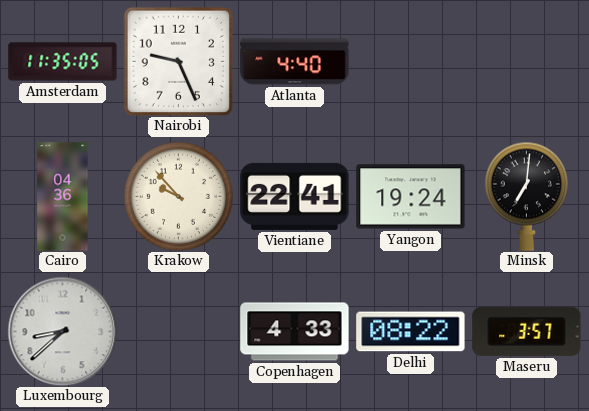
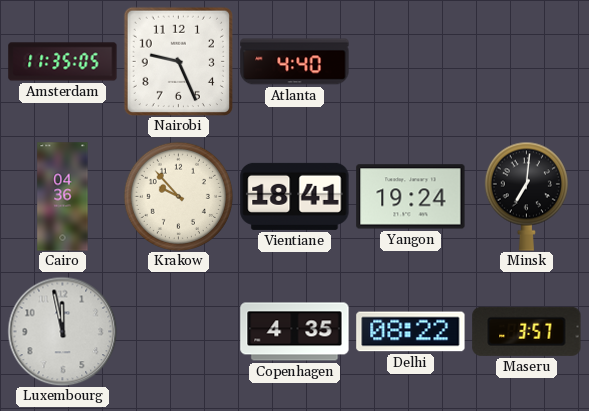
Vientiane: 22:41 -> 18:41
Luxembourg: 8:38 -> 11:58
Copenhagen: 4:33 -> 4:35
